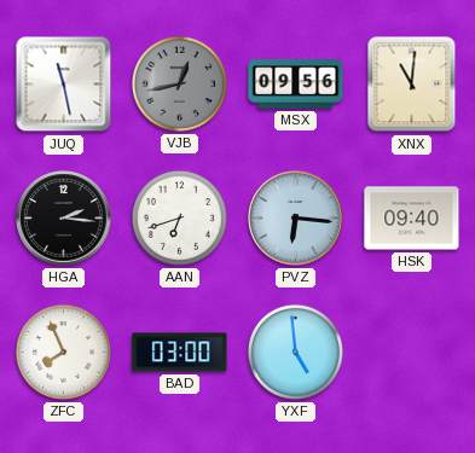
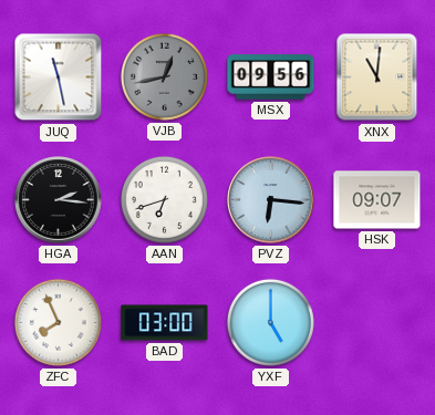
HSK: 09:40 -> 09:07
YXF: 4:59 -> 5:00
